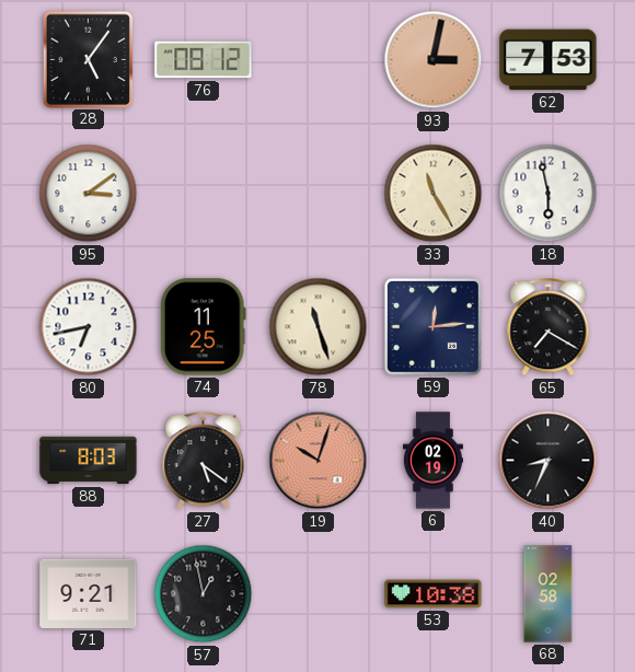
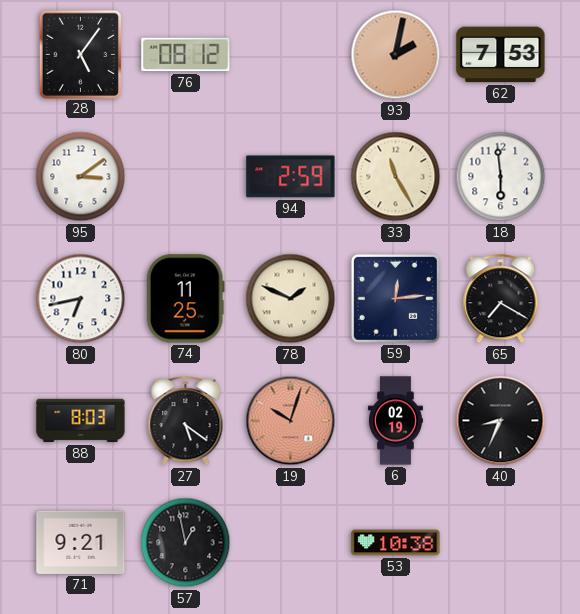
93: 3:02 -> 2:02
94: none -> 2:59
18: 5:58 -> 5:59
78: 11:27 -> 1:49
68: 02:58 -> none
